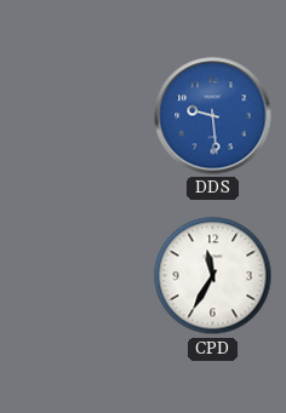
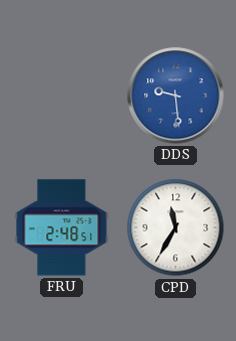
FRU: none -> 2:48
